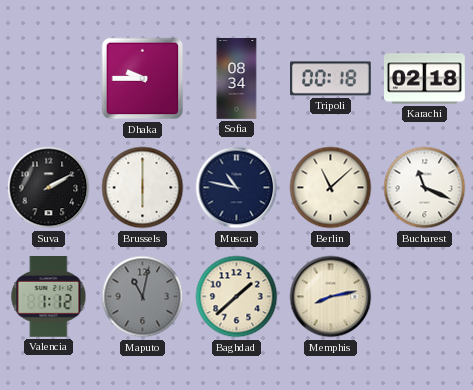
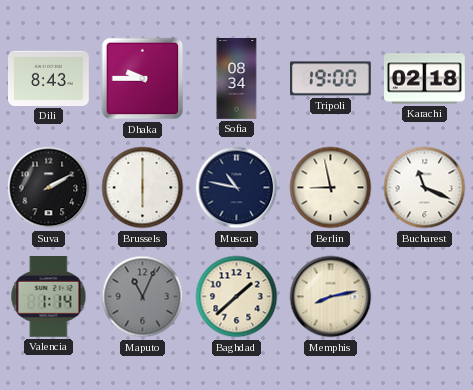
Dili: none -> 8:43
Tripoli: 00:18 -> 19:00
Berlin: 11:08 -> 8:58
Valencia: 1:12 -> 1:14
Maputo: 11:02 -> 11:04
